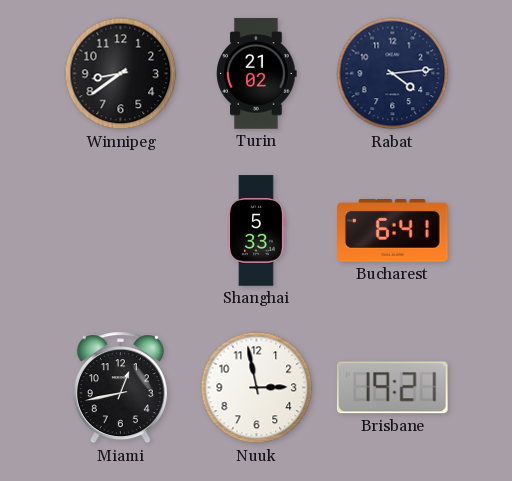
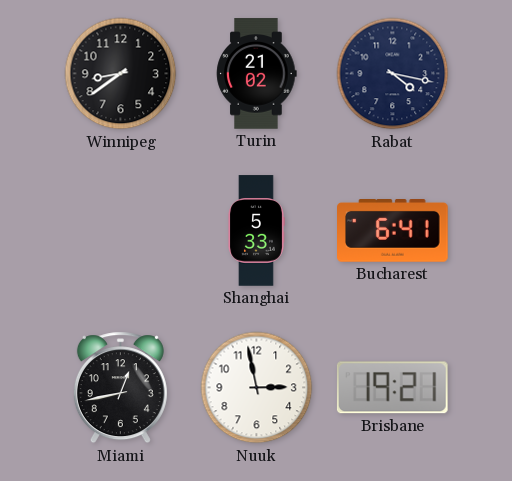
Rabat: 4:14 -> 4:17
